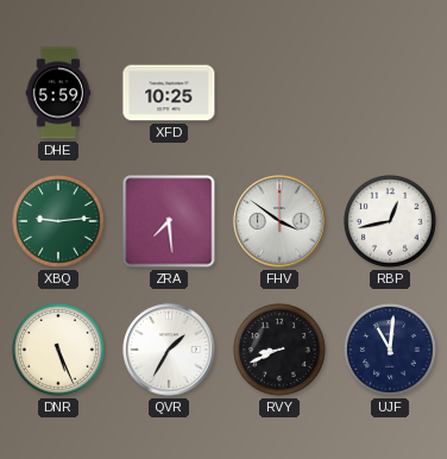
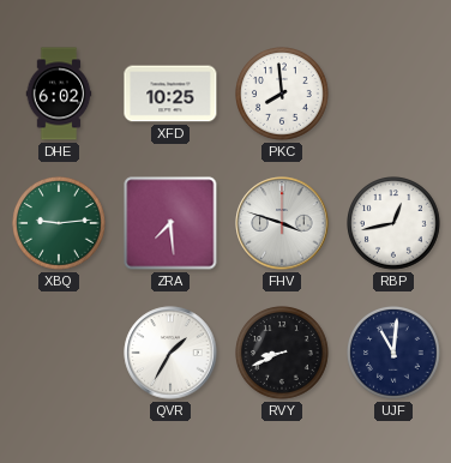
DHE: 5:59 -> 6:02
PKC: none -> 7:59
FHV: 3:51 -> 3:48
DNR: 5:26 -> none
